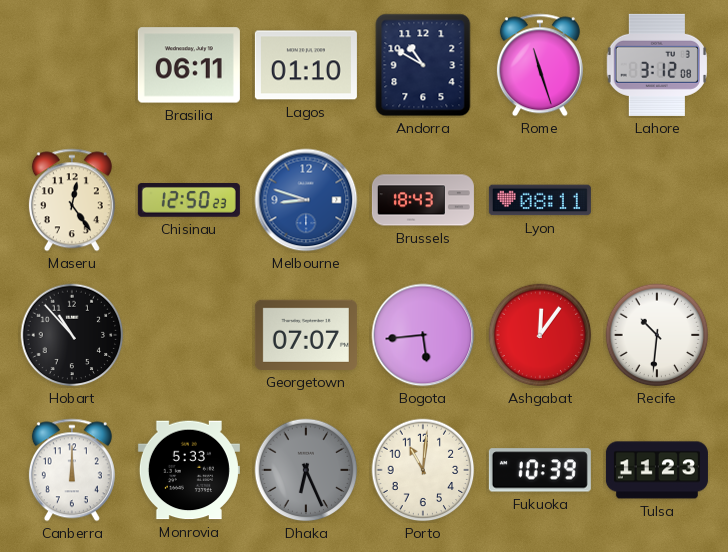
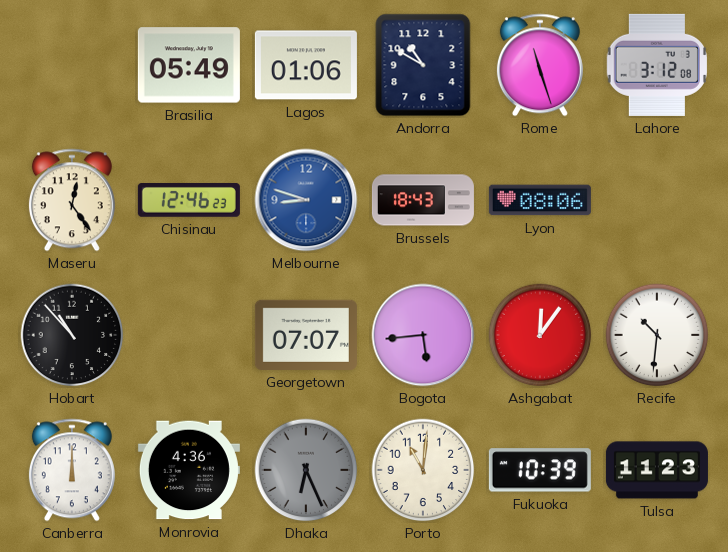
Brasilia: 06:11 -> 05:49
Lagos: 01:10 -> 01:06
Chisinau: 12:50 -> 12:46
Lyon: 08:11 -> 08:06
Monrovia: 5:33 -> 4:36
